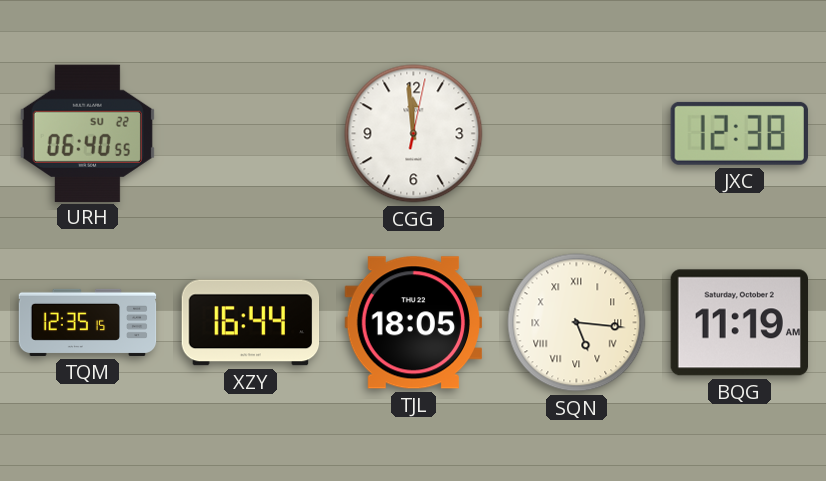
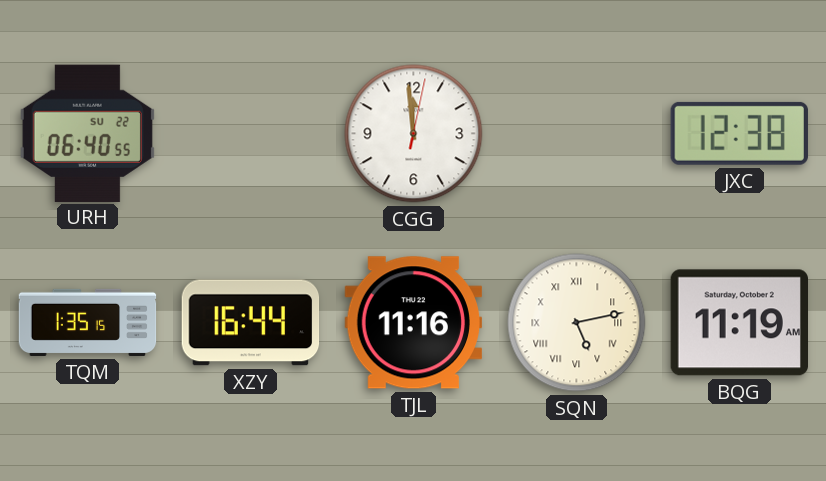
TQM: 12:35 -> 1:35
TJL: 18:05 -> 11:16
SQN: 5:16 -> 5:13
